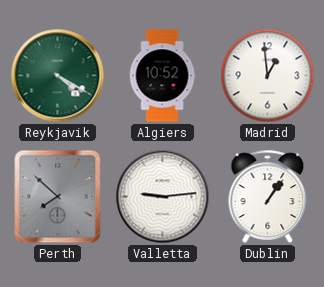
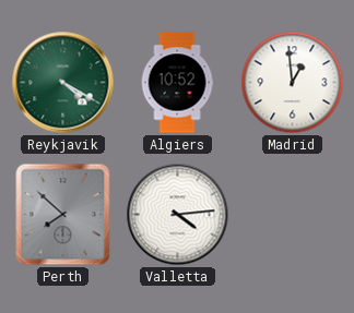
Valletta: 9:14 -> 4:14
Dublin: 1:06 -> none
